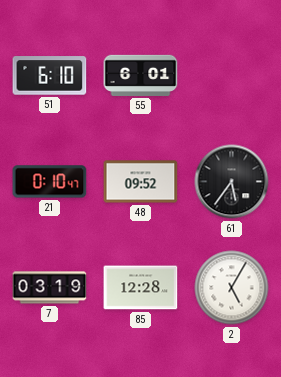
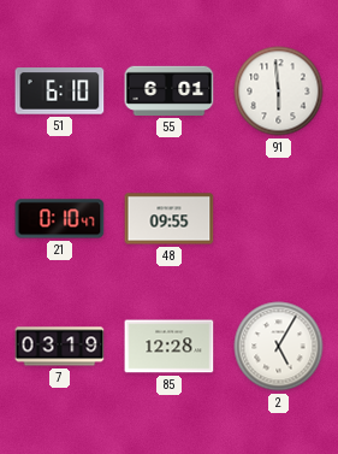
91: none -> 5:59
48: 09:52 -> 09:55
61: 5:36 -> none
